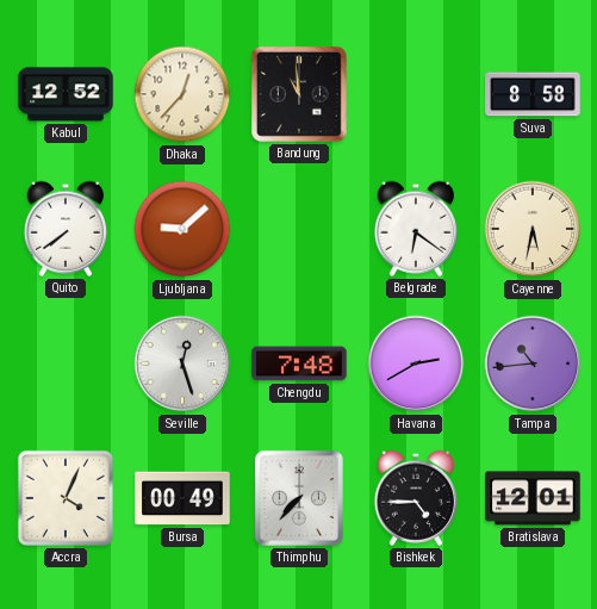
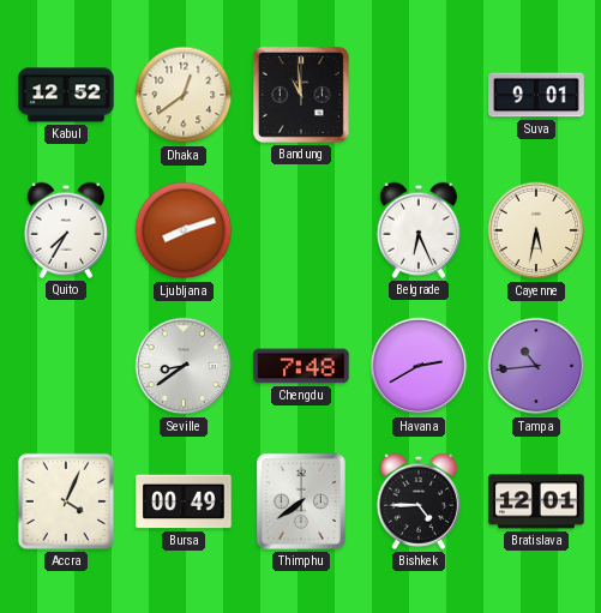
Dhaka: 12:37 -> 12:39
Suva: 8:58 -> 9:01
Quito: 7:39 -> 7:35
Ljubljana: 9:08 -> 8:12
Belgrade: 6:21 -> 6:26
Seville: 12:27 -> 8:39
Thimphu: 7:37 -> 7:39
